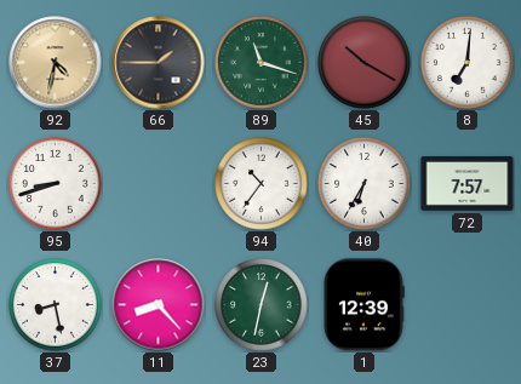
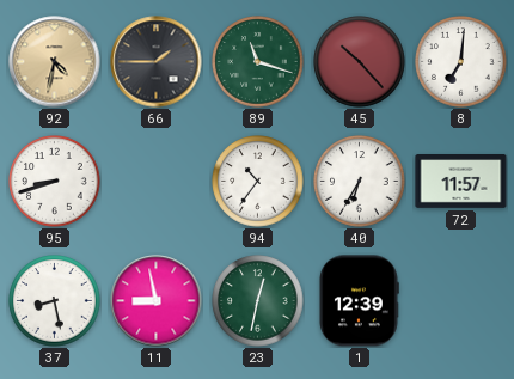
45: 10:20 -> 10:23
72: 7:57 -> 11:57
11: 8:23 -> 8:58
